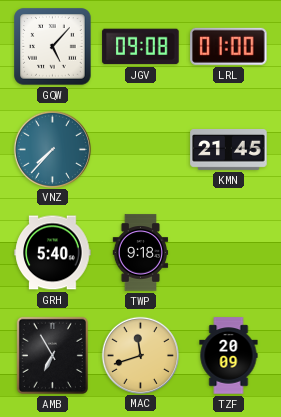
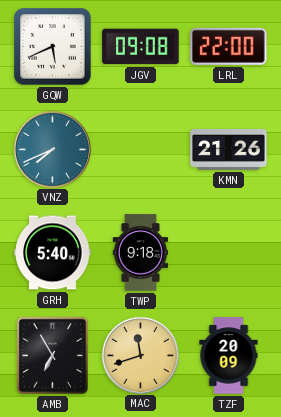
GQW: 5:07 -> 5:41
LRL: 01:00 -> 22:00
VNZ: 7:37 -> 7:41
KMN: 21:45 -> 21:26
